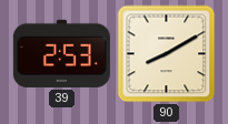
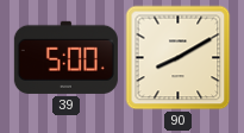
39: 2:53 -> 5:00
